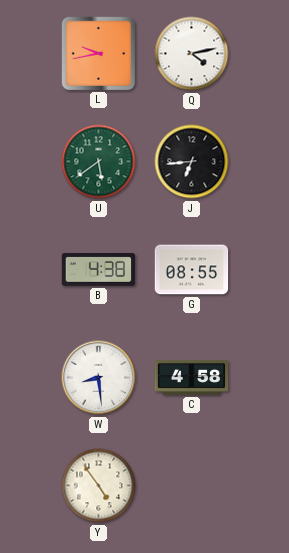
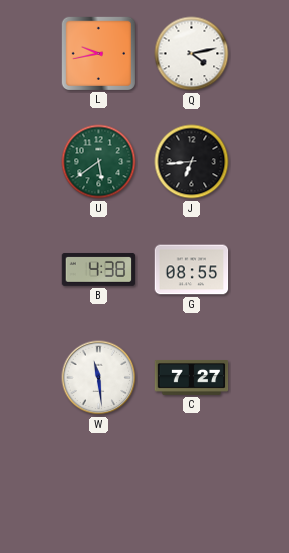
W: 8:29 -> 11:29
C: 4:58 -> 7:27
Y: 4:54 -> none
